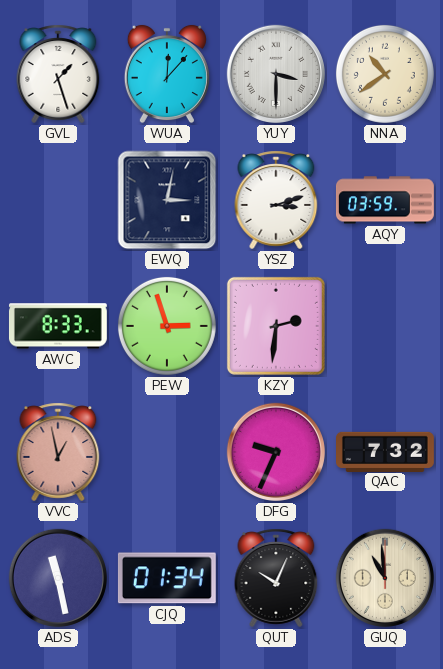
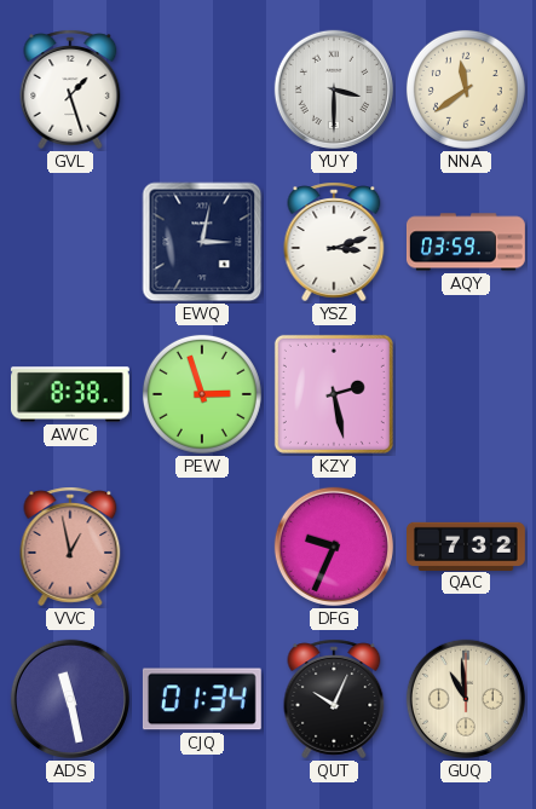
WUA: 12:07 -> none
NNA: 10:39 -> 11:39
AWC: 8:33 -> 8:38
KZY: 2:31 -> 2:28
